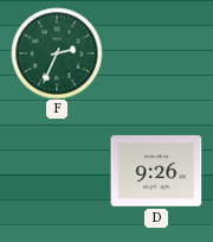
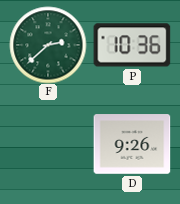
F: 2:34 -> 2:38
P: none -> 10:36
